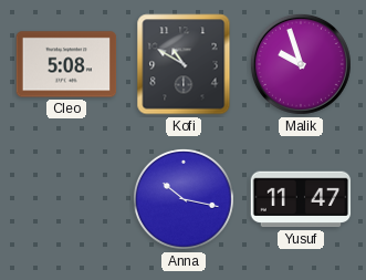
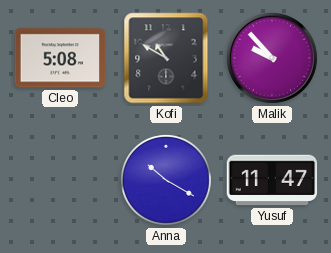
Malik: 9:57 -> 9:53
Anna: 10:17 -> 10:20
